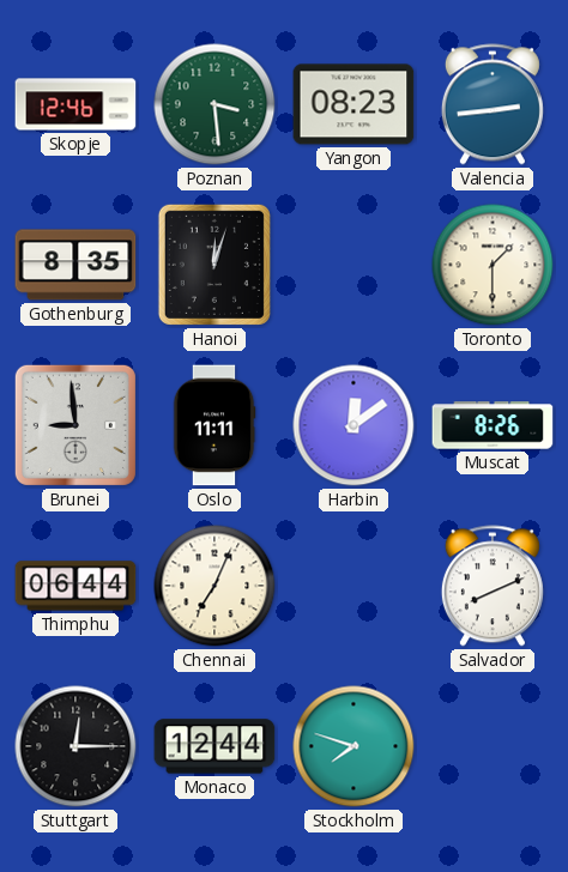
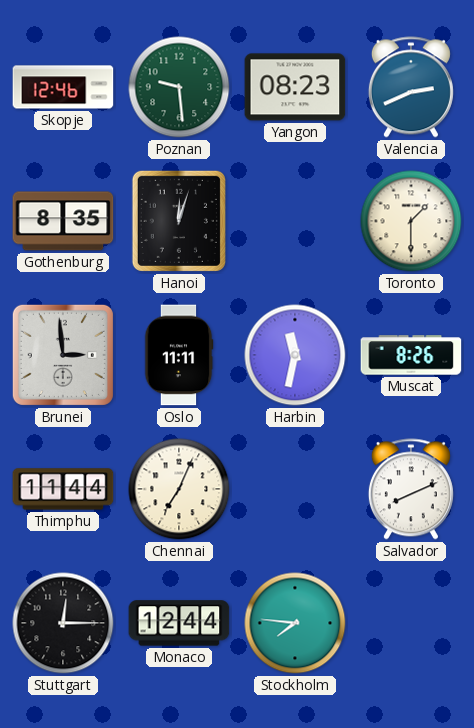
Poznan: 3:29 -> 9:29
Valencia: 2:44 -> 2:41
Brunei: 8:59 -> 2:59
Harbin: 12:09 -> 11:32
Thimphu: 06:44 -> 11:44
Stockholm: 7:48 -> 7:46
